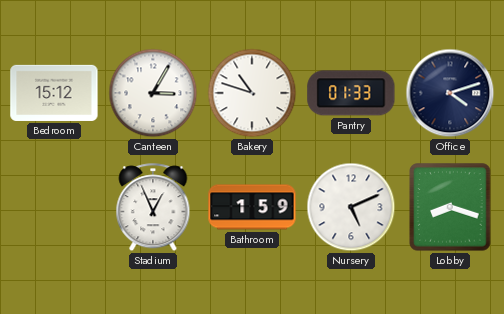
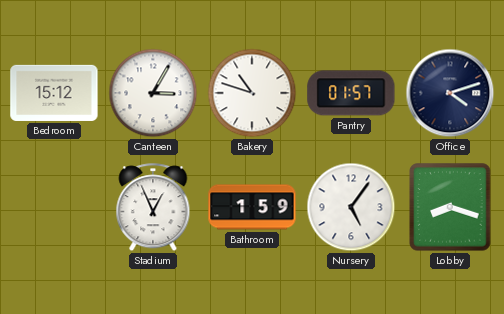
Pantry: 01:33 -> 01:57
Nursery: 5:11 -> 5:06
